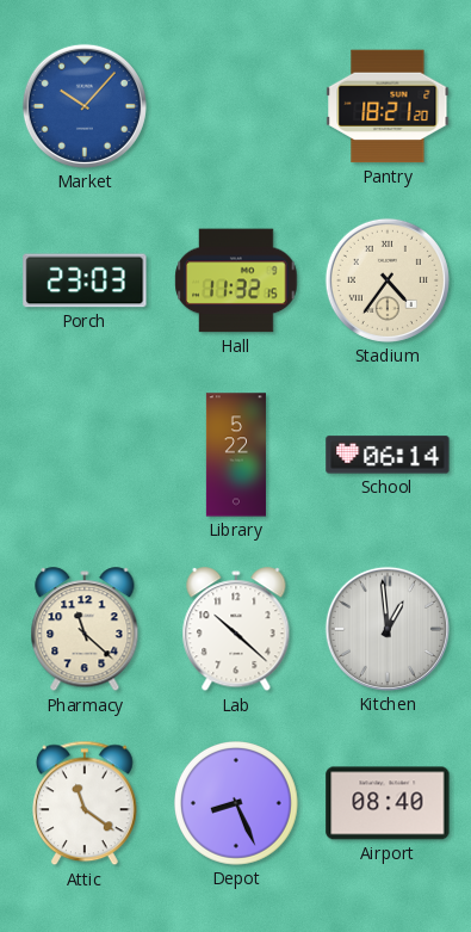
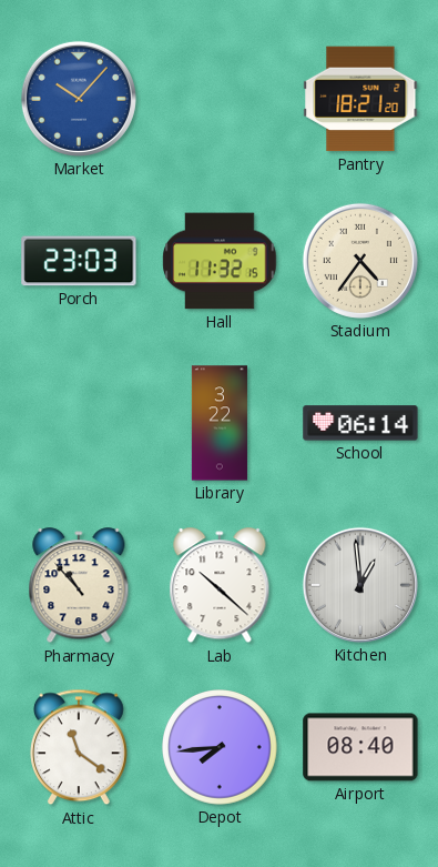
Library: 5:22 -> 3:22
Pharmacy: 11:22 -> 10:53
Depot: 8:26 -> 7:44
